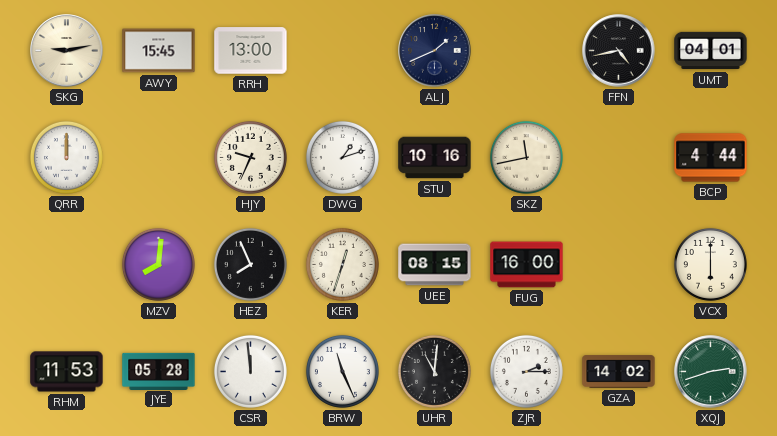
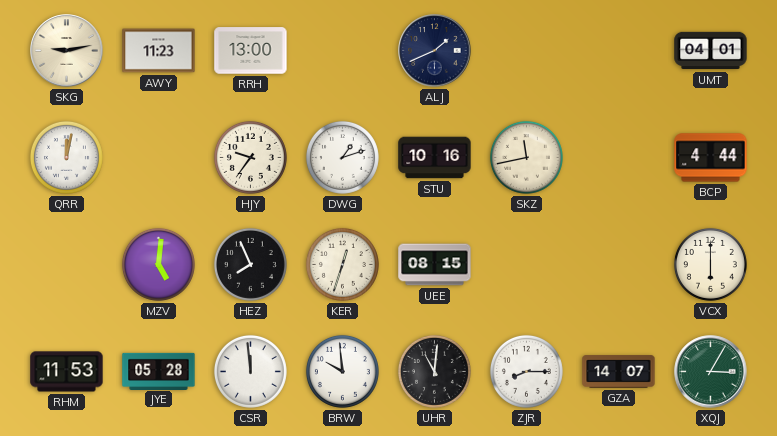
AWY: 15:45 -> 11:23
FFN: 4:43 -> none
QRR: 12:00 -> 12:02
HJY: 9:34 -> 9:36
MZV: 8:01 -> 5:01
FUG: 16:00 -> none
BRW: 11:26 -> 9:59
ZJR: 2:15 -> 8:15
GZA: 14:02 -> 14:07
XQJ: 2:42 -> 3:05
